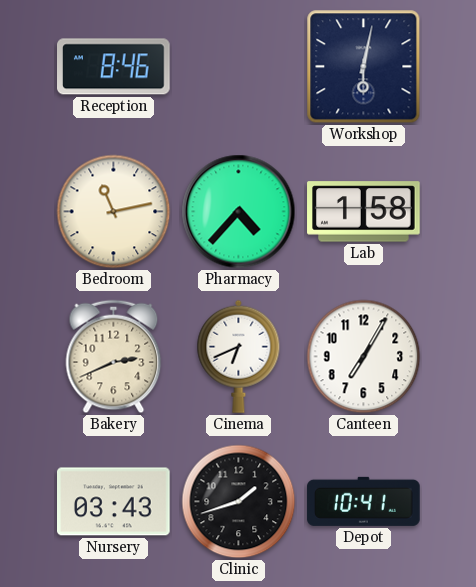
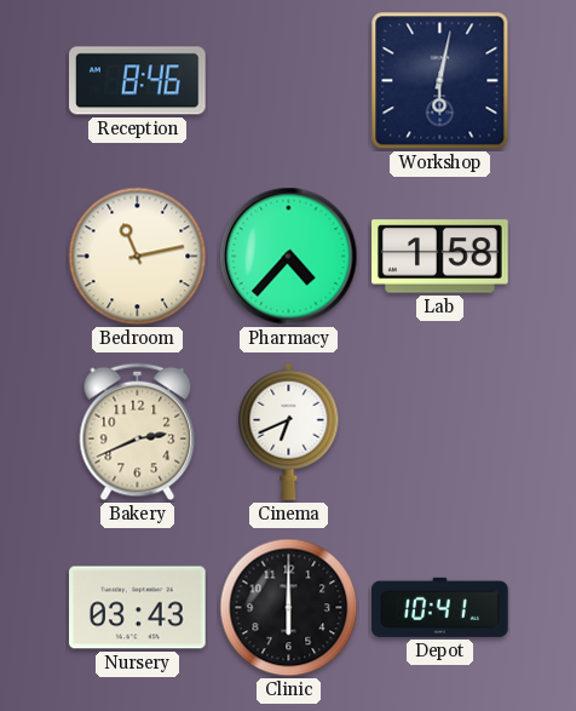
Canteen: 7:05 -> none
Clinic: 1:42 -> 6:00
